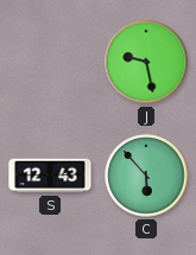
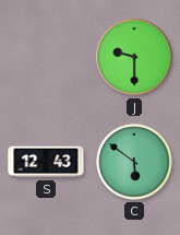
J: 9:28 -> 9:30
C: 5:53 -> 5:51
